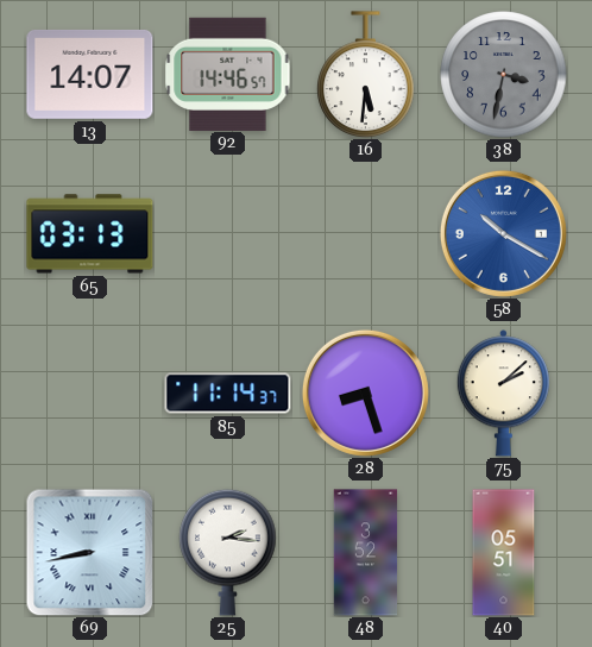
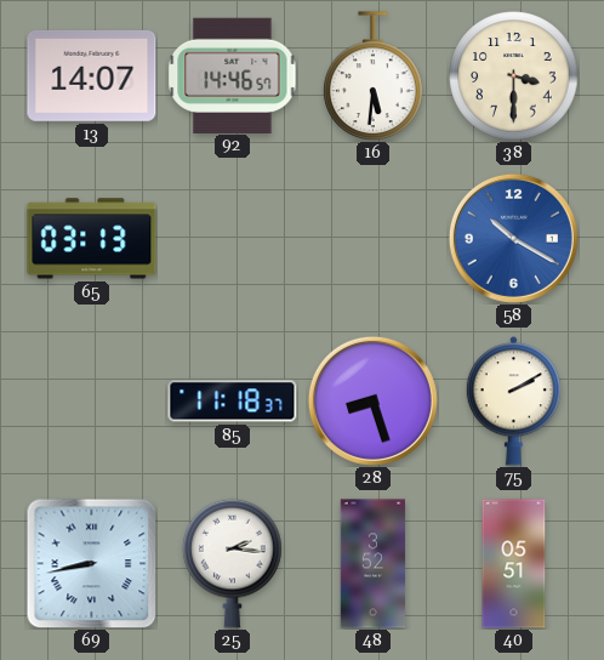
38: 3:32 -> 3:30
38 dial: grey -> cream
85: 11:14 -> 11:18
75: 2:08 -> 2:10
